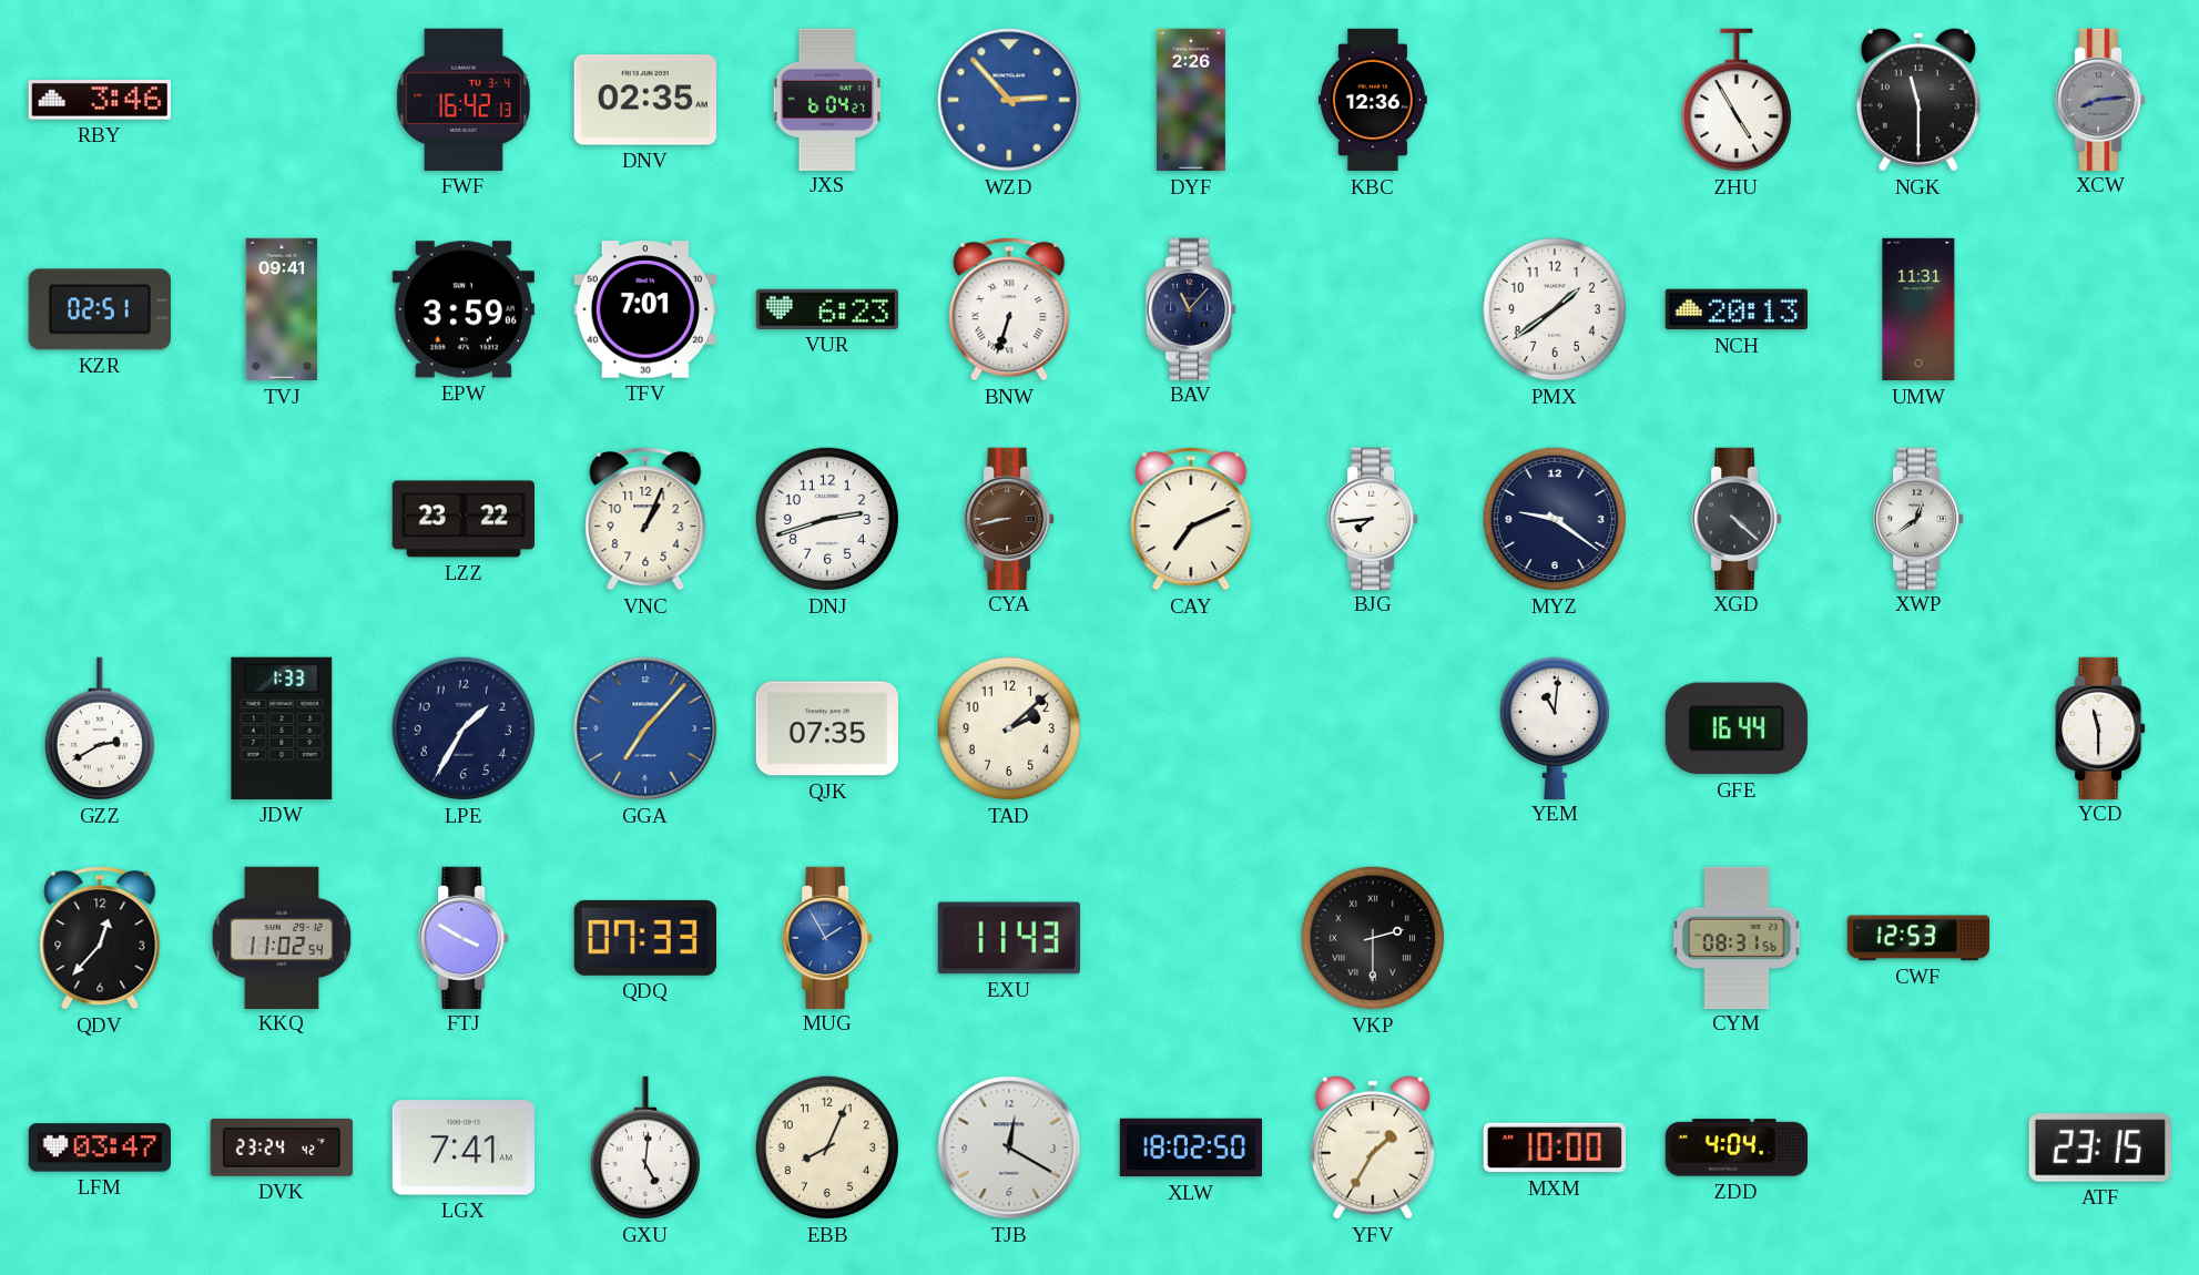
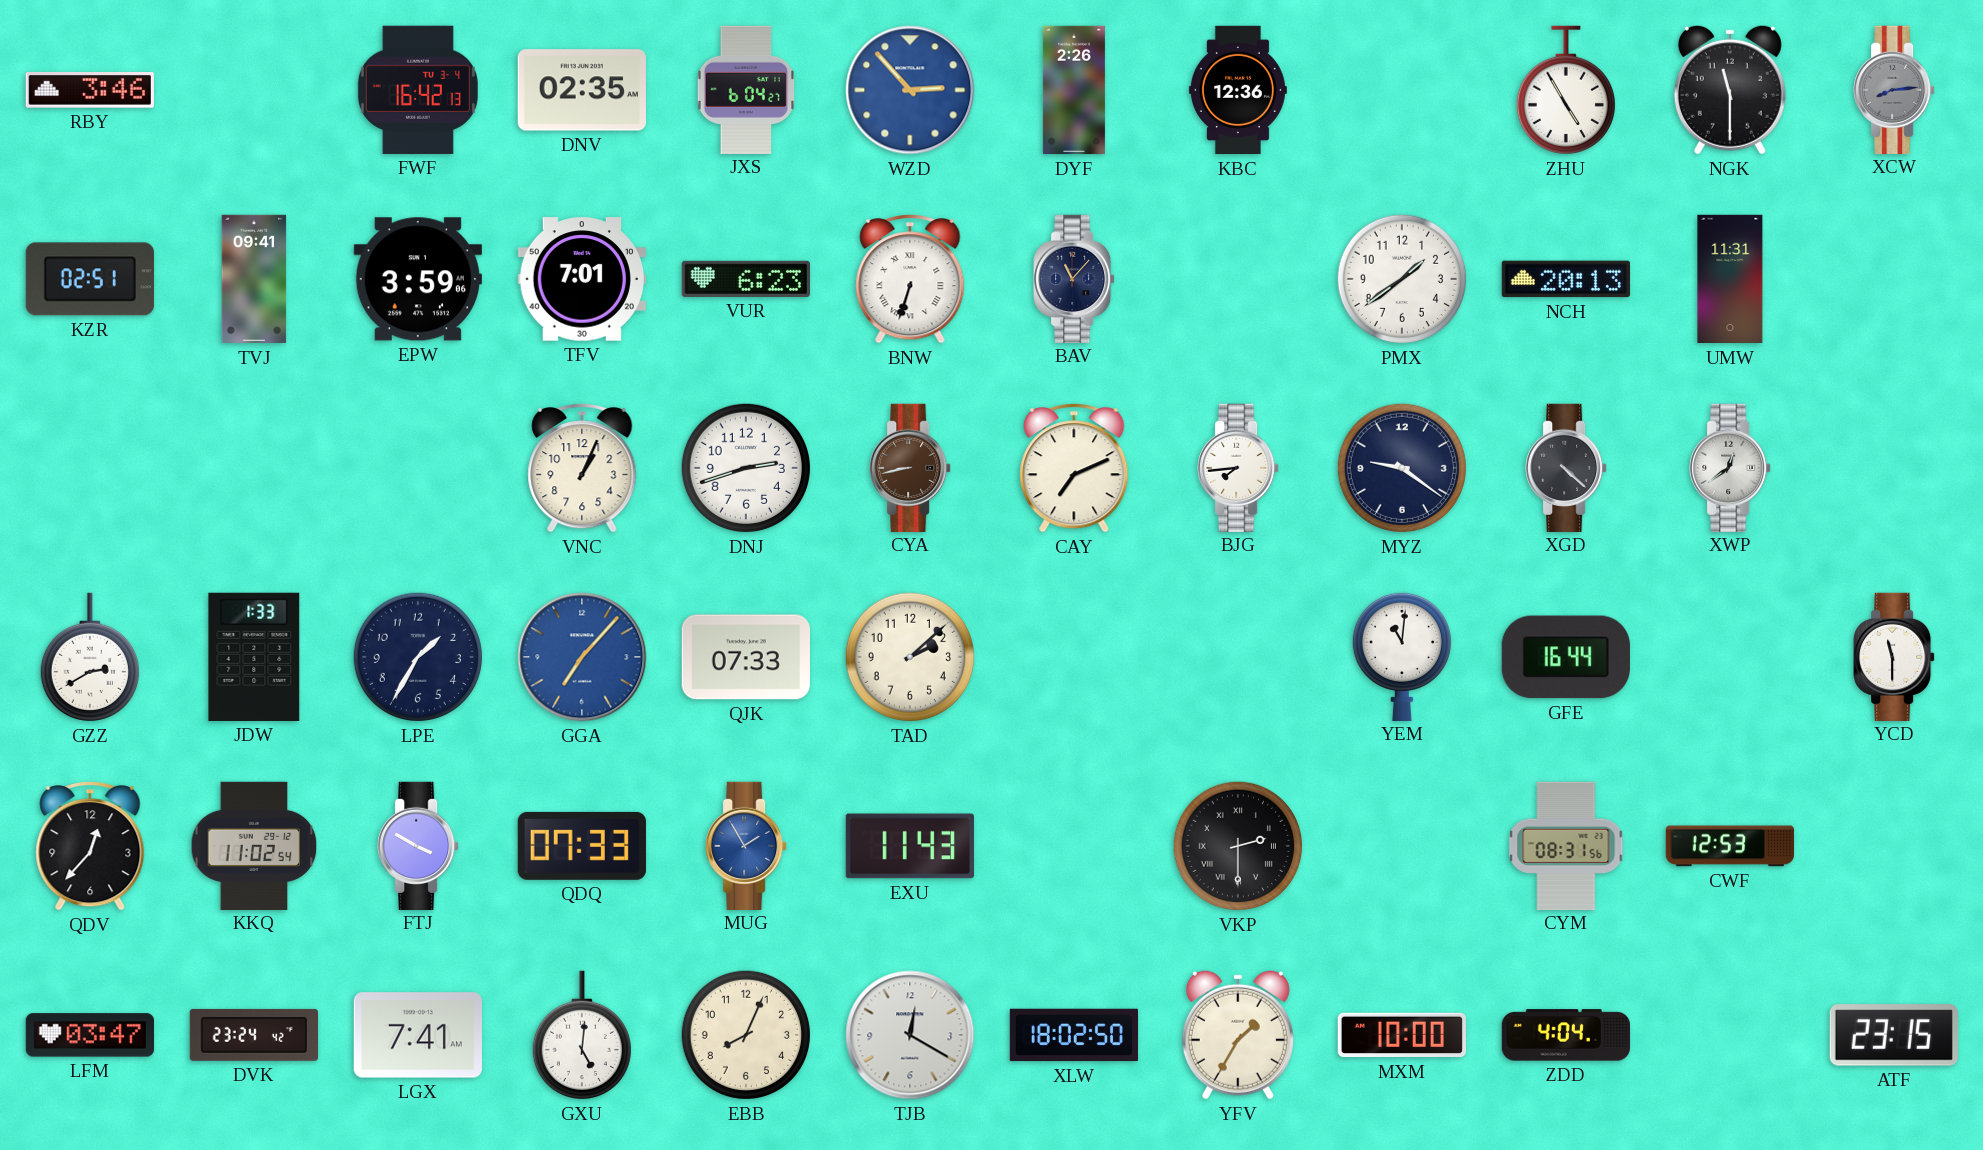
LZZ: 23:22 -> none
QJK: 07:35 -> 07:33
